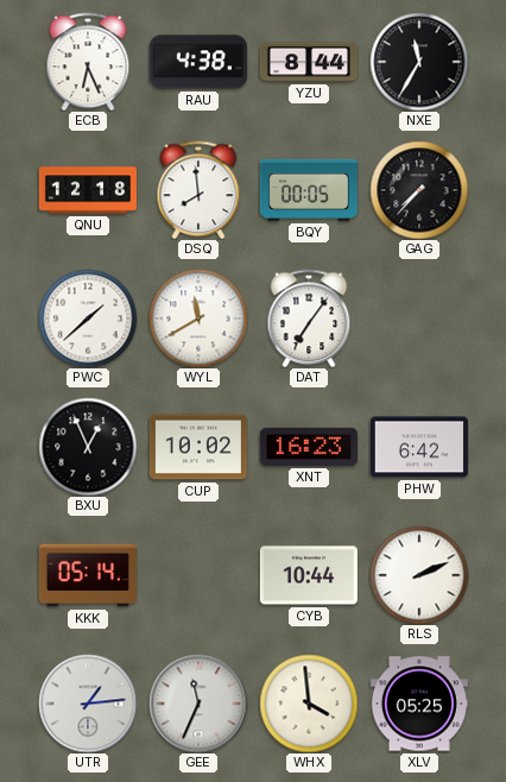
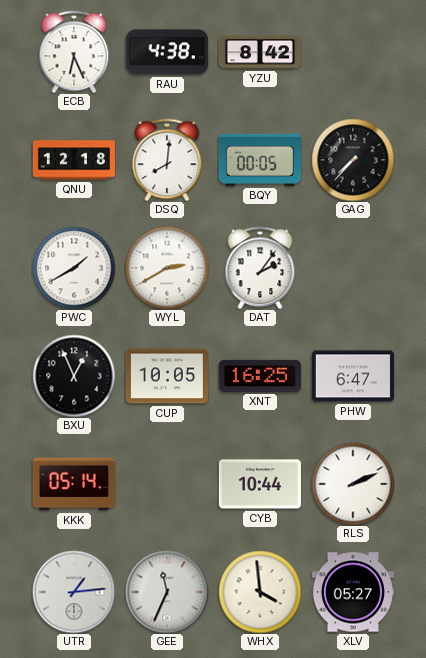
YZU: 8:44 -> 8:42
NXE: 11:35 -> none
DSQ: 7:59 -> 8:01
PWC: 1:38 -> 1:40
WYL: 11:40 -> 2:40
DAT: 7:06 -> 2:06
CUP: 10:02 -> 10:05
XNT: 16:23 -> 16:25
PHW: 6:42 -> 6:47
XLV: 05:25 -> 05:27
